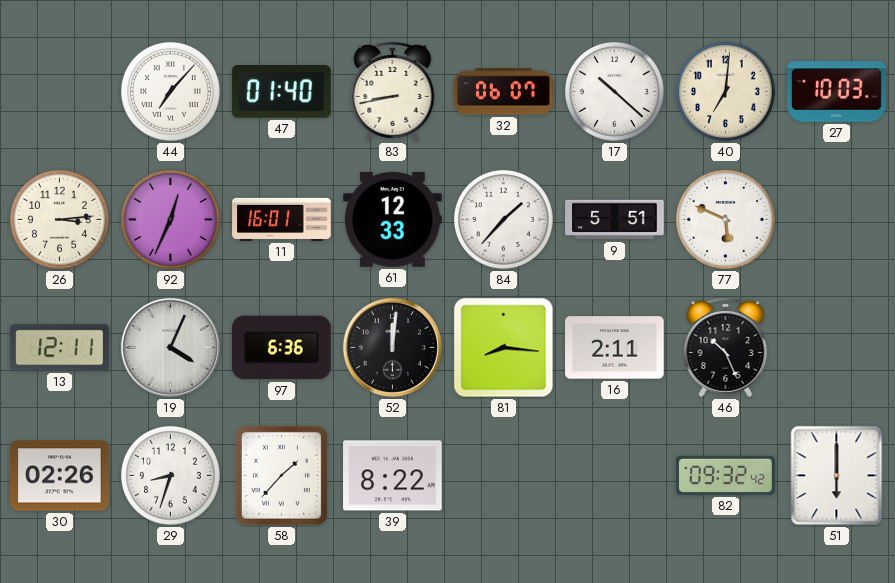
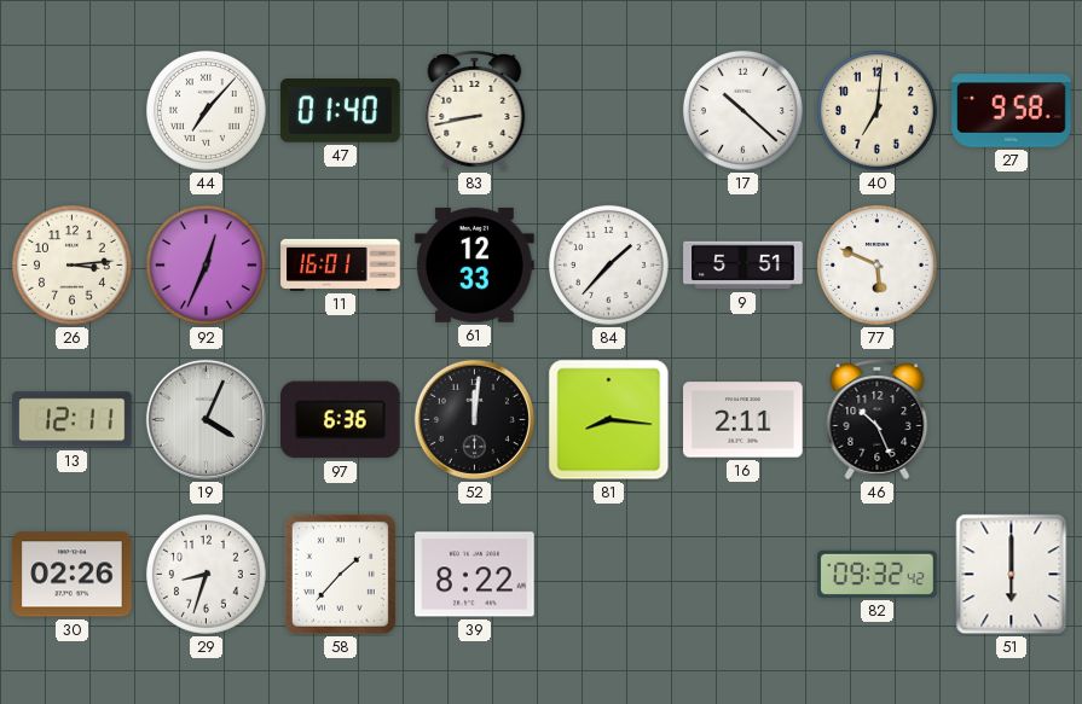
32: 06:07 -> none
27: 10:03 -> 9:58
